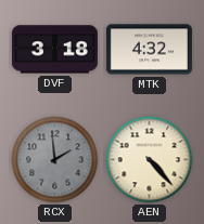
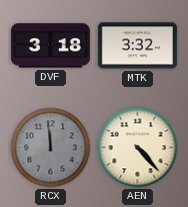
MTK: 4:32 -> 3:32
RCX: 1:59 -> 11:59
